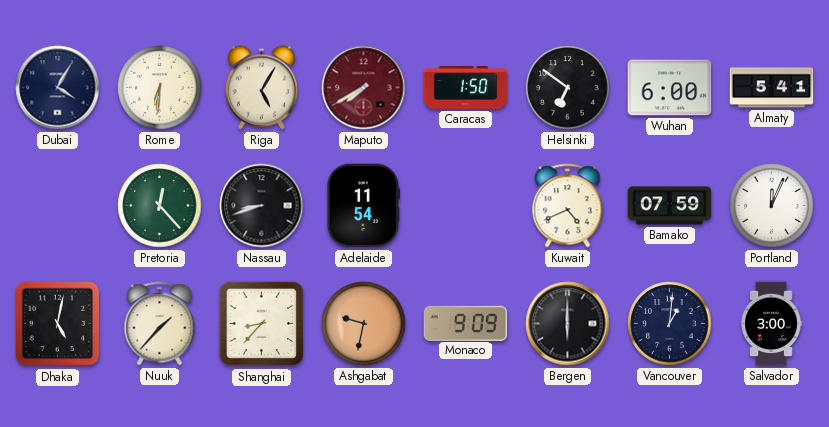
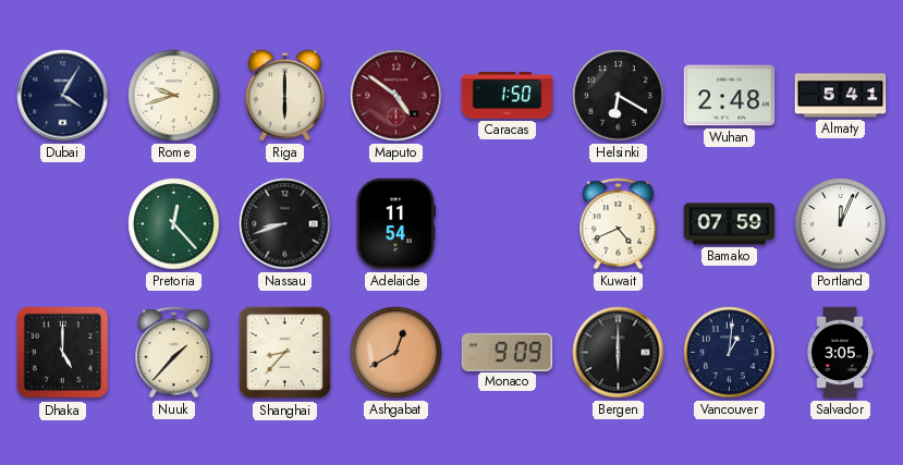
Rome: 6:31 -> 9:42
Riga: 5:05 -> 6:00
Maputo: 7:40 -> 4:51
Helsinki: 6:51 -> 6:20
Wuhan: 6:00 -> 2:48
Dhaka: 5:02 -> 5:00
Ashgabat: 9:32 -> 12:40
Salvador: 3:00 -> 3:05
